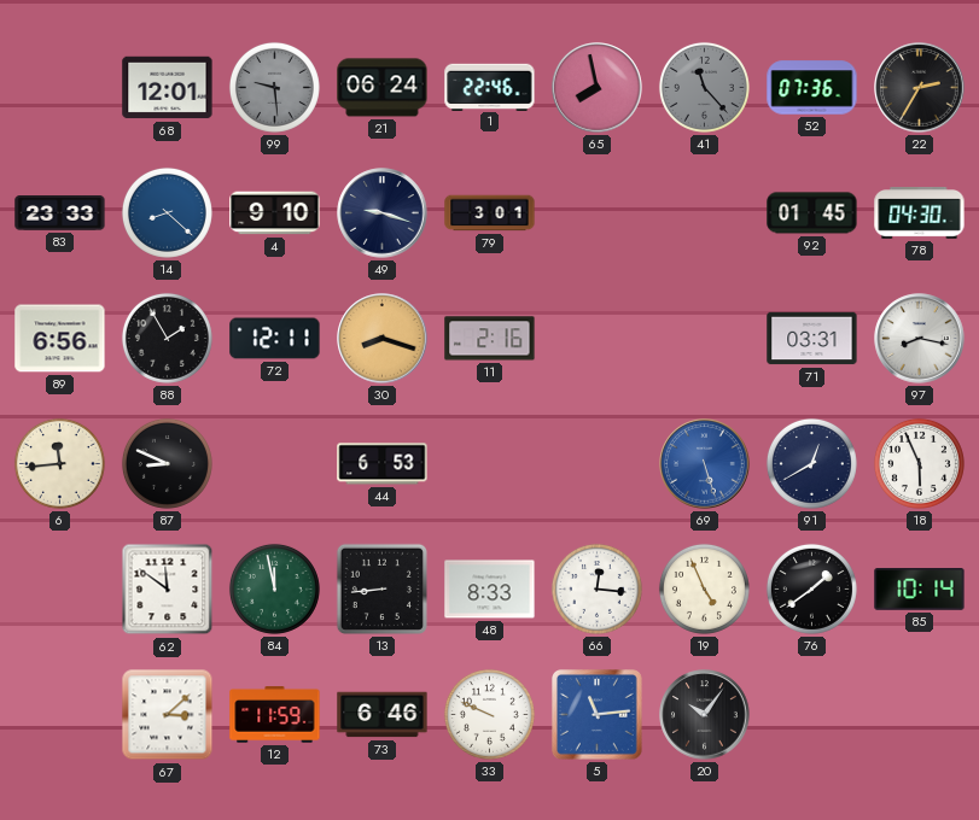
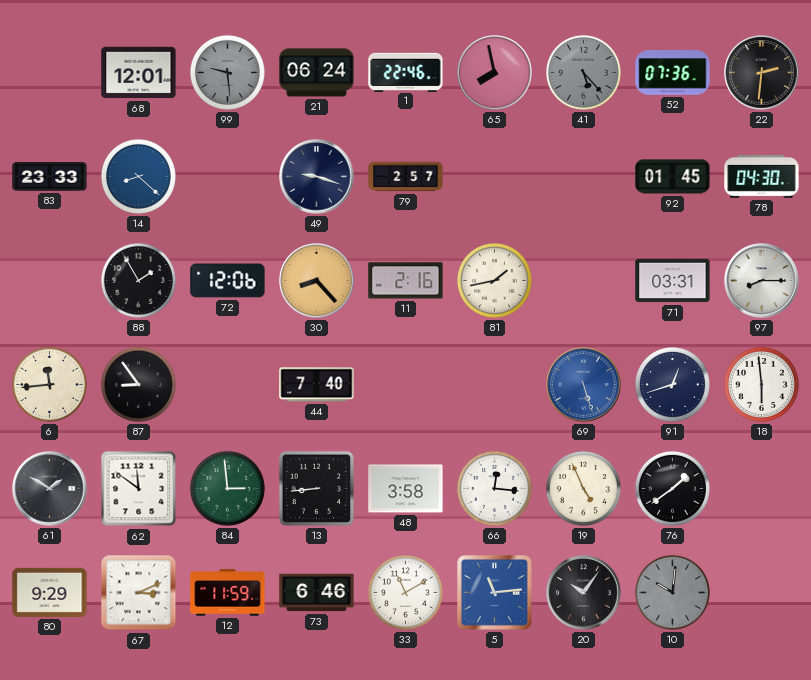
41: 11:23 -> 5:23
22: 2:35 -> 2:31
4: 9:10 -> none
79: 3:01 -> 2:57
89: 6:56 -> none
72: 12:11 -> 12:06
30: 8:18 -> 8:23
81: none -> 1:43
97: 8:17 -> 8:15
87: 8:49 -> 8:54
44: 6:53 -> 7:40
91: 12:40 -> 12:42
18: 5:56 -> 5:59
61: none -> 1:50
84: 11:58 -> 2:59
48: 8:33 -> 3:58
85: 10:14 -> none
80: none -> 9:29
67: 3:08 -> 3:11
33: 9:49 -> 11:10
10: none -> 10:01
